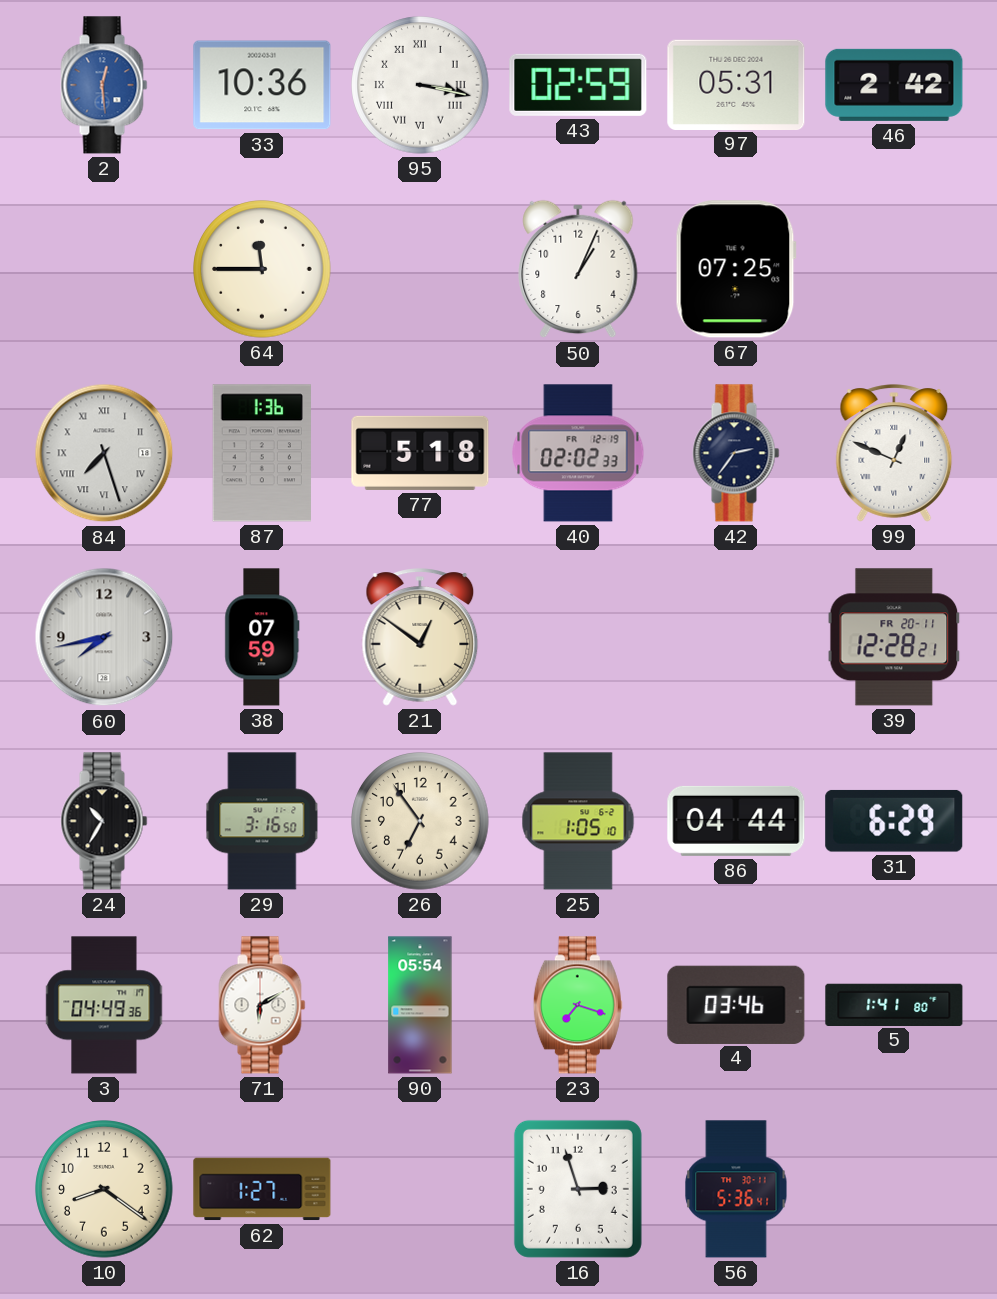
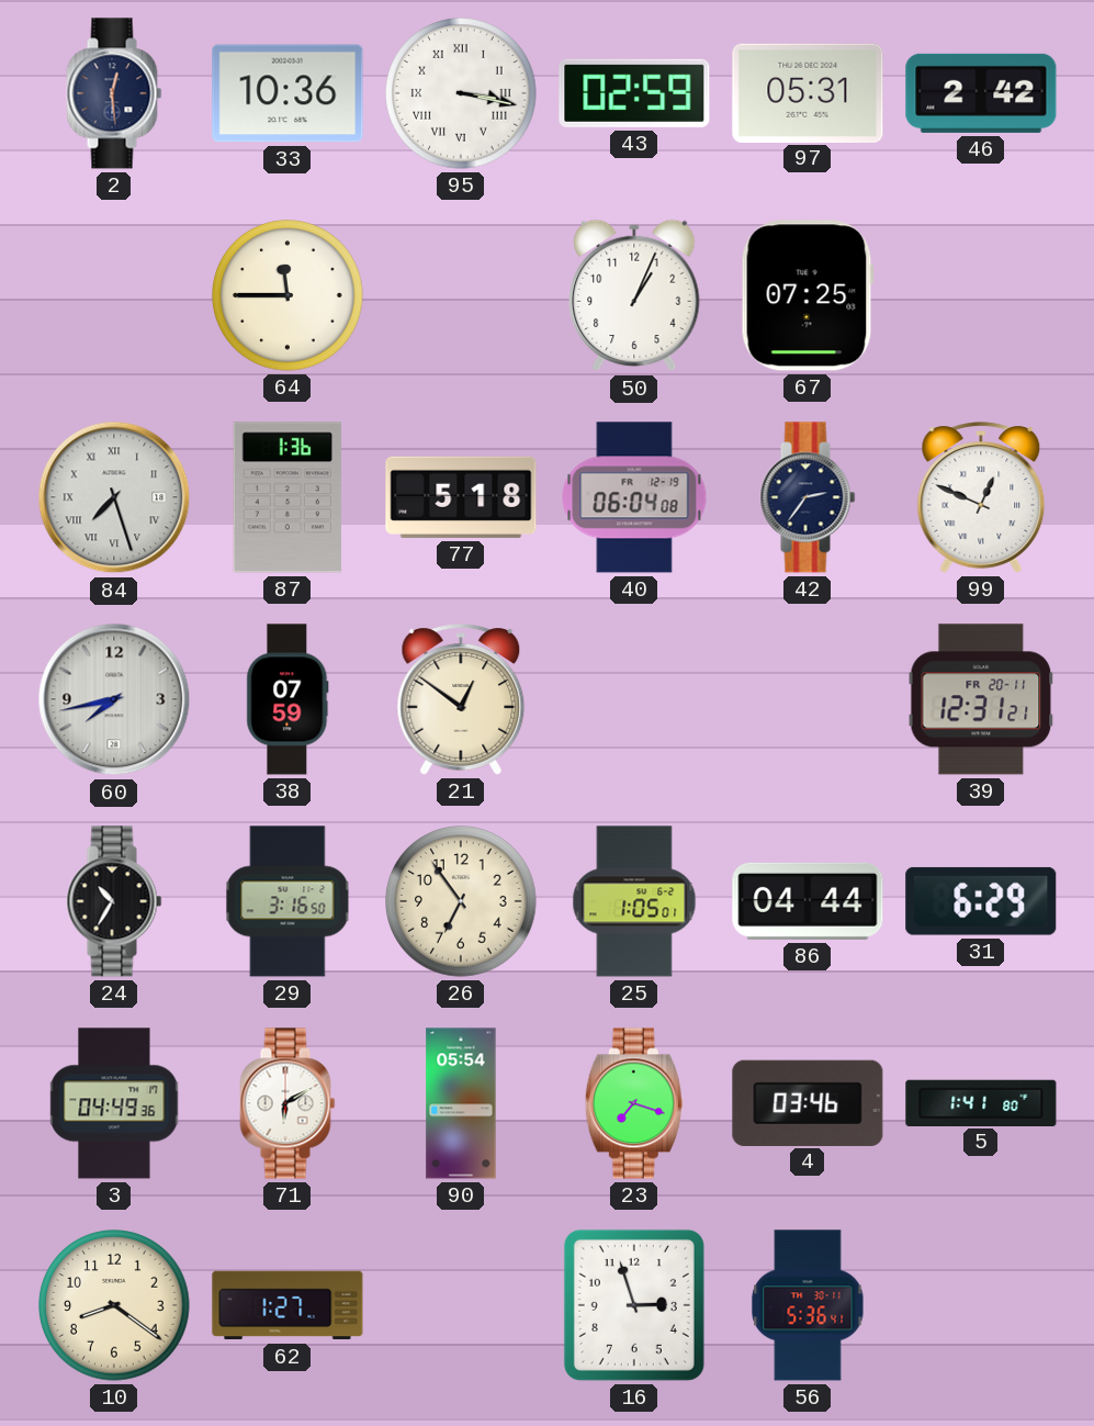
2 dial: blue -> navy
40: 02:02 -> 06:04
39: 12:28 -> 12:31
25: 1:05:10 -> 1:05:01
